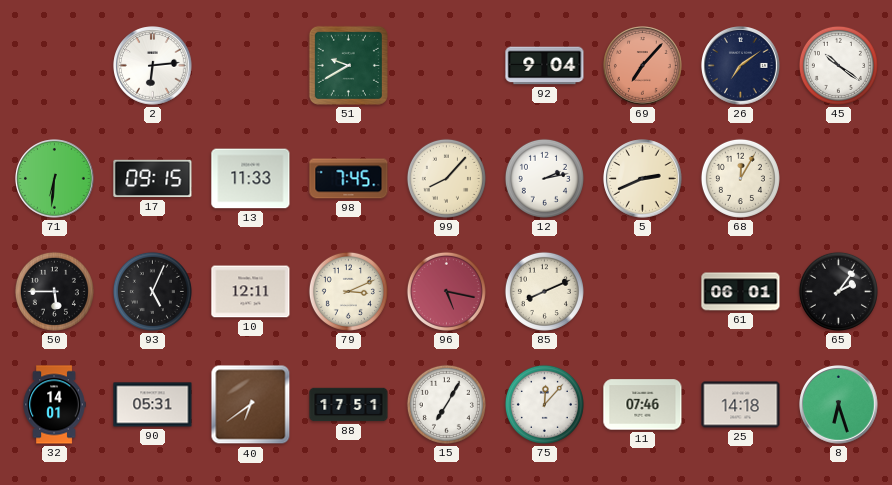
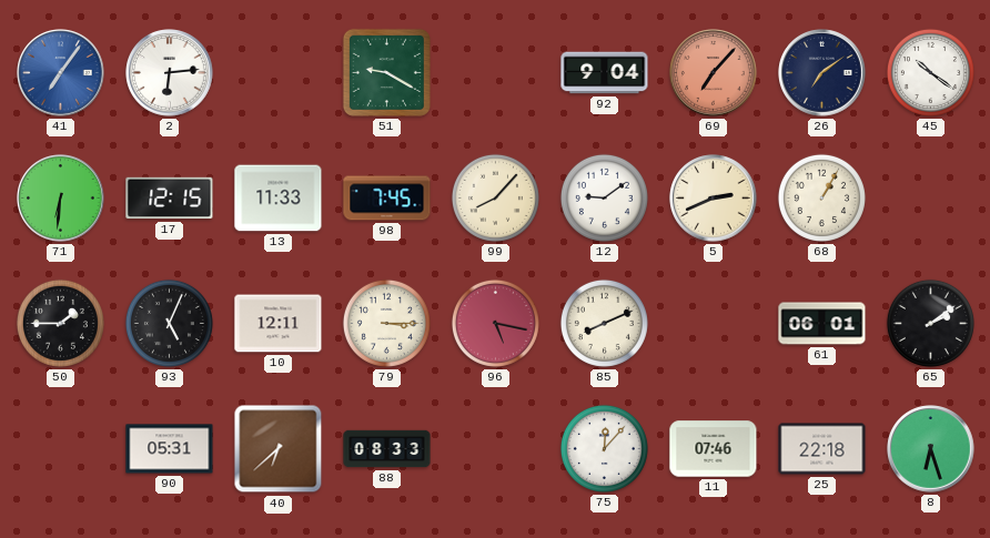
41: none -> 7:06
51: 9:40 -> 9:20
17: 09:15 -> 12:15
12: 2:13 -> 9:09
68: 12:05 -> 1:05
50: 5:45 -> 1:45
79: 3:11 -> 3:15
65: 2:06 -> 2:09
32: 14:01 -> none
40: 6:39 -> 6:38
88: 17:51 -> 08:33
15: 7:05 -> none
25: 14:18 -> 22:18
